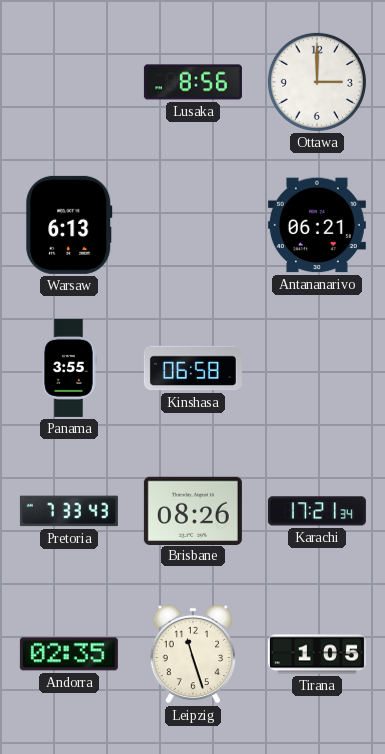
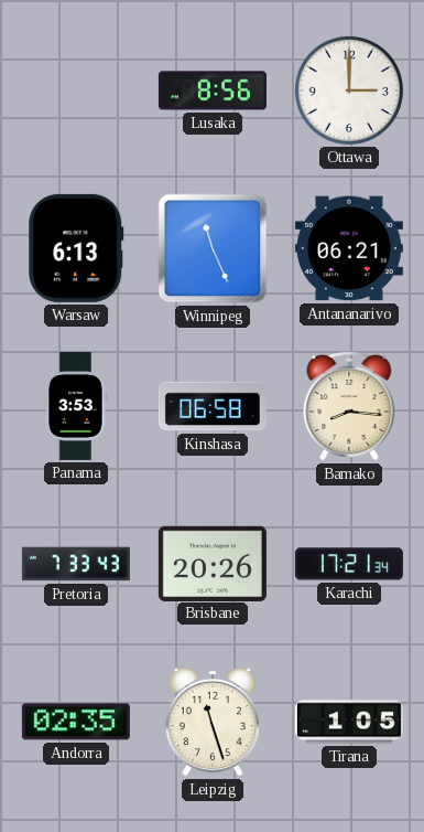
Winnipeg: none -> 11:26
Panama: 3:55 -> 3:53
Bamako: none -> 8:16
Brisbane: 08:26 -> 20:26
